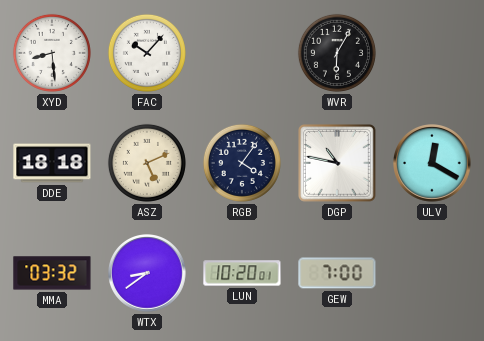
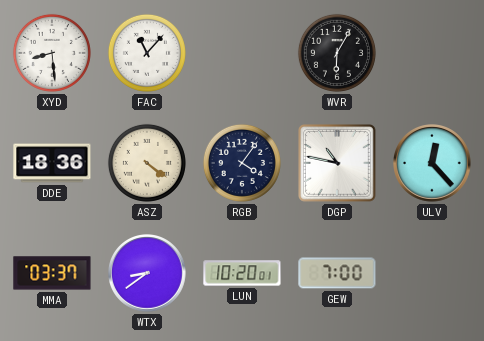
FAC: 10:07 -> 11:07
DDE: 18:18 -> 18:36
ASZ: 5:11 -> 4:21
ULV: 12:20 -> 12:23
MMA: 03:32 -> 03:37
